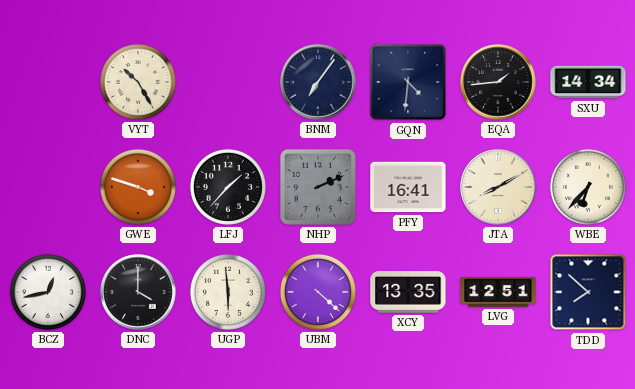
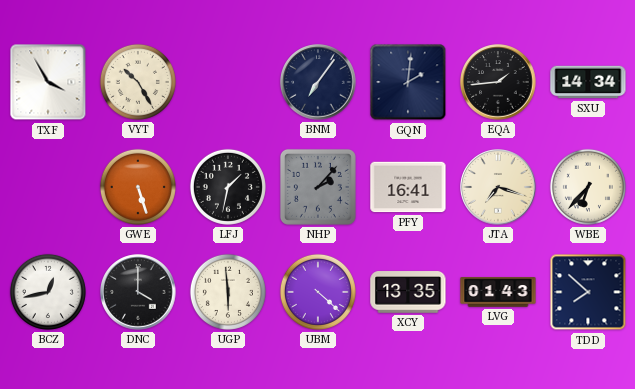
TXF: none -> 3:55
GQN: 4:31 -> 2:01
GWE: 3:48 -> 5:27
LFJ: 1:37 -> 1:32
NHP: 2:11 -> 2:07
JTA: 8:10 -> 7:18
LVG: 12:51 -> 01:43
